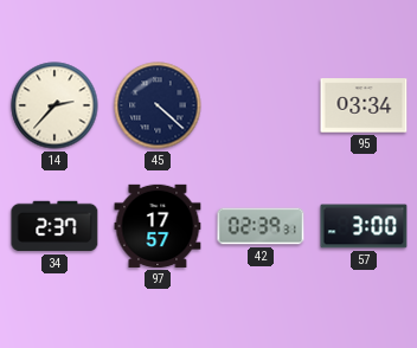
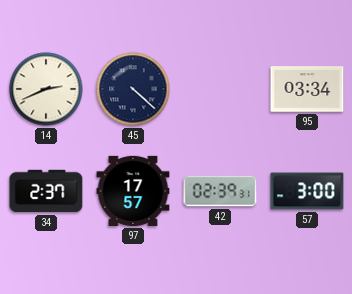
14: 2:37 -> 2:41
